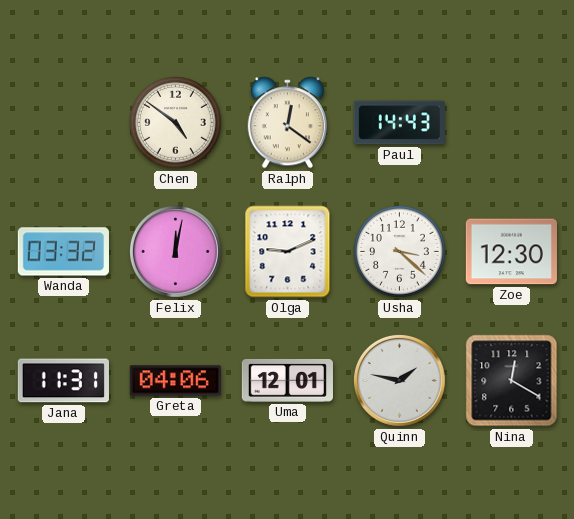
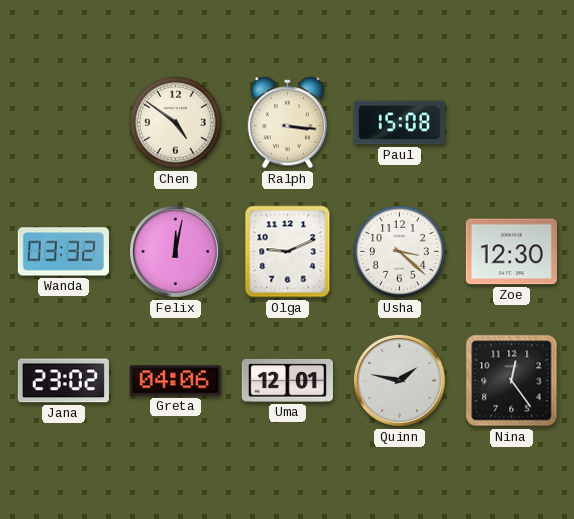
Ralph: 12:21 -> 3:16
Paul: 14:43 -> 15:08
Jana: 11:31 -> 23:02
Nina: 12:20 -> 12:24
